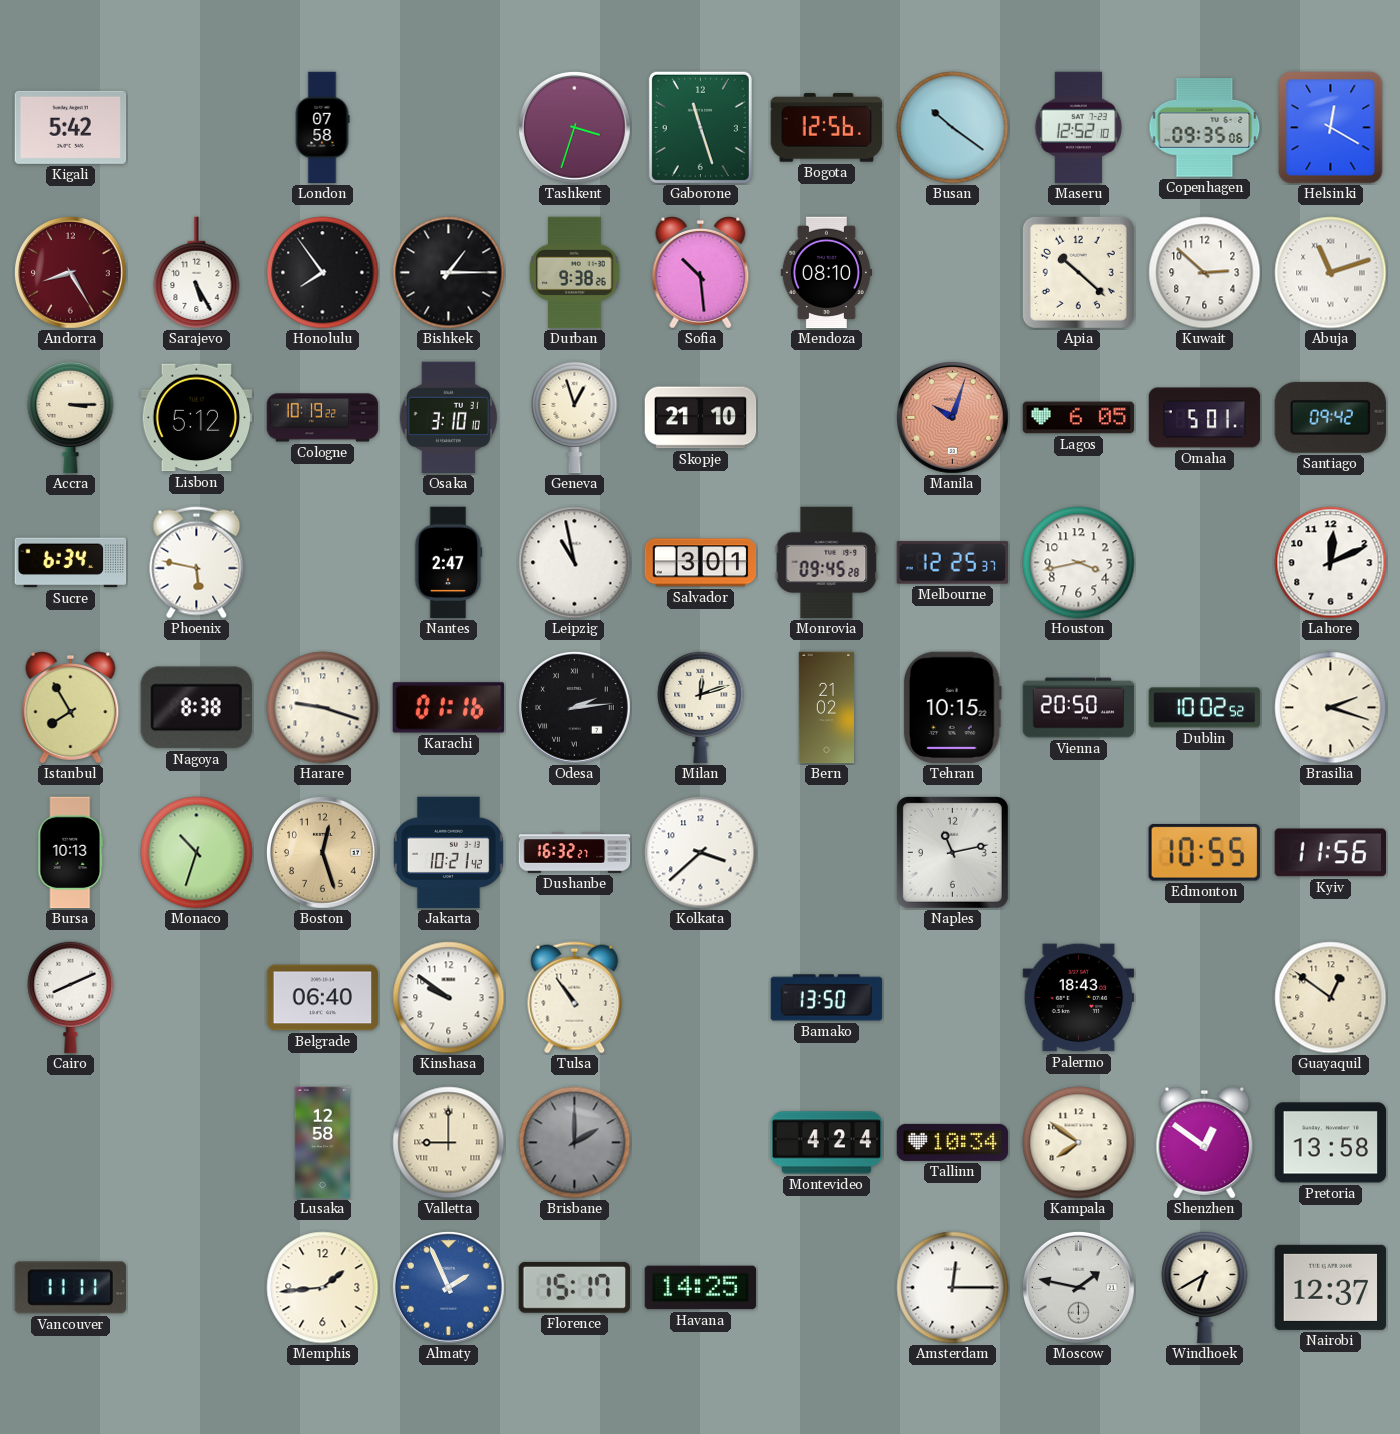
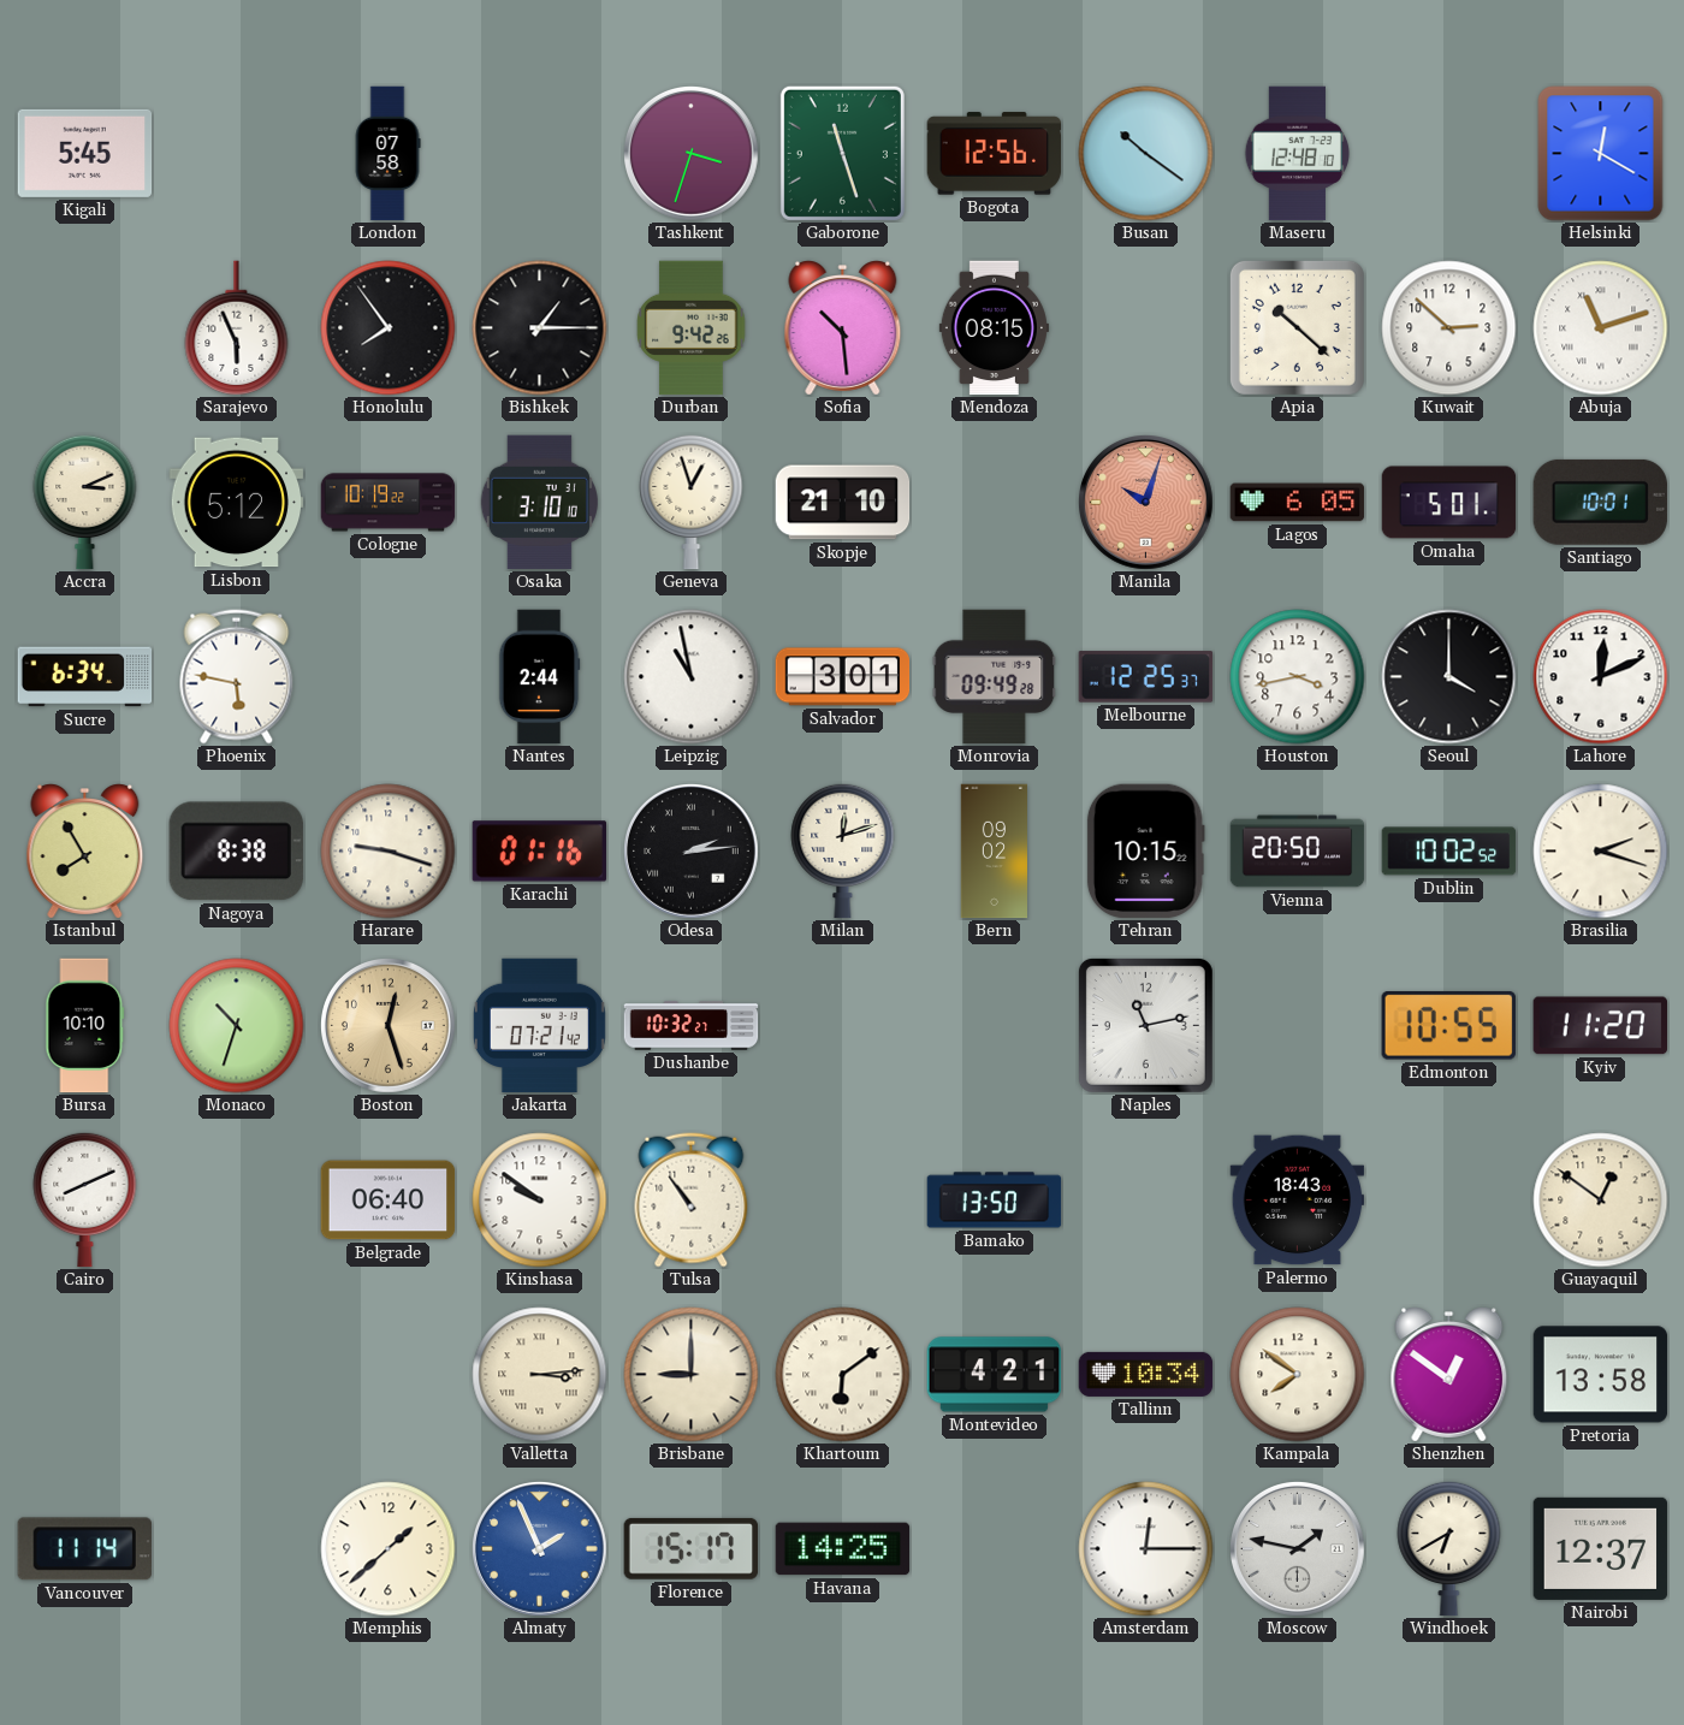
Kigali: 5:42 -> 5:45
Maseru: 12:52 -> 12:48
Copenhagen: 09:35 -> none
Andorra: 8:25 -> none
Sarajevo: 5:25 -> 5:56
Durban: 9:38 -> 9:42
Mendoza: 08:10 -> 08:15
Accra: 3:15 -> 3:11
Santiago: 09:42 -> 10:01
Nantes: 2:47 -> 2:44
Monrovia: 09:45 -> 09:49
Seoul: none -> 4:00
Bern: 21:02 -> 09:02
Bursa: 10:13 -> 10:10
Jakarta: 10:21 -> 07:21
Dushanbe: 16:32 -> 10:32
Kolkata: 3:38 -> none
Kyiv: 11:56 -> 11:20
Lusaka: 12:58 -> none
Valletta: 9:00 -> 3:14
Brisbane: 2:00 -> 9:00
Brisbane dial: grey -> cream
Khartoum: none -> 6:09
Montevideo: 4:24 -> 4:21
Vancouver: 11:11 -> 11:14
Memphis: 1:44 -> 1:38
